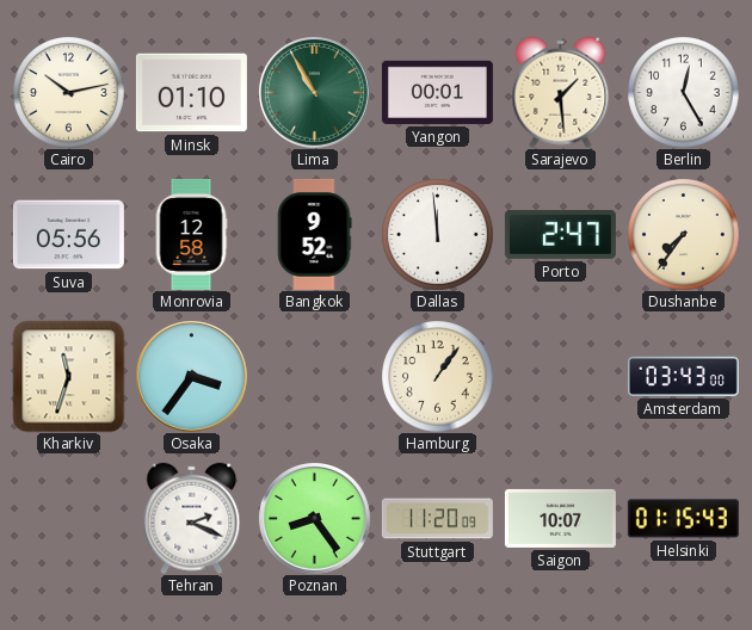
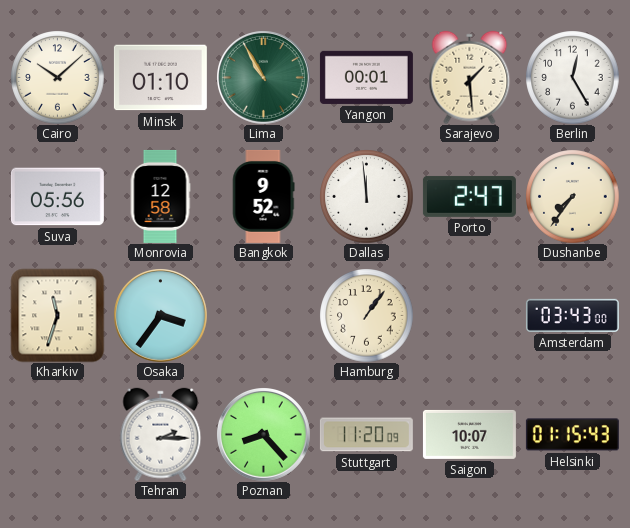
Cairo: 10:13 -> 10:08
Tehran: 2:19 -> 2:15
Poznan: 8:24 -> 8:23
